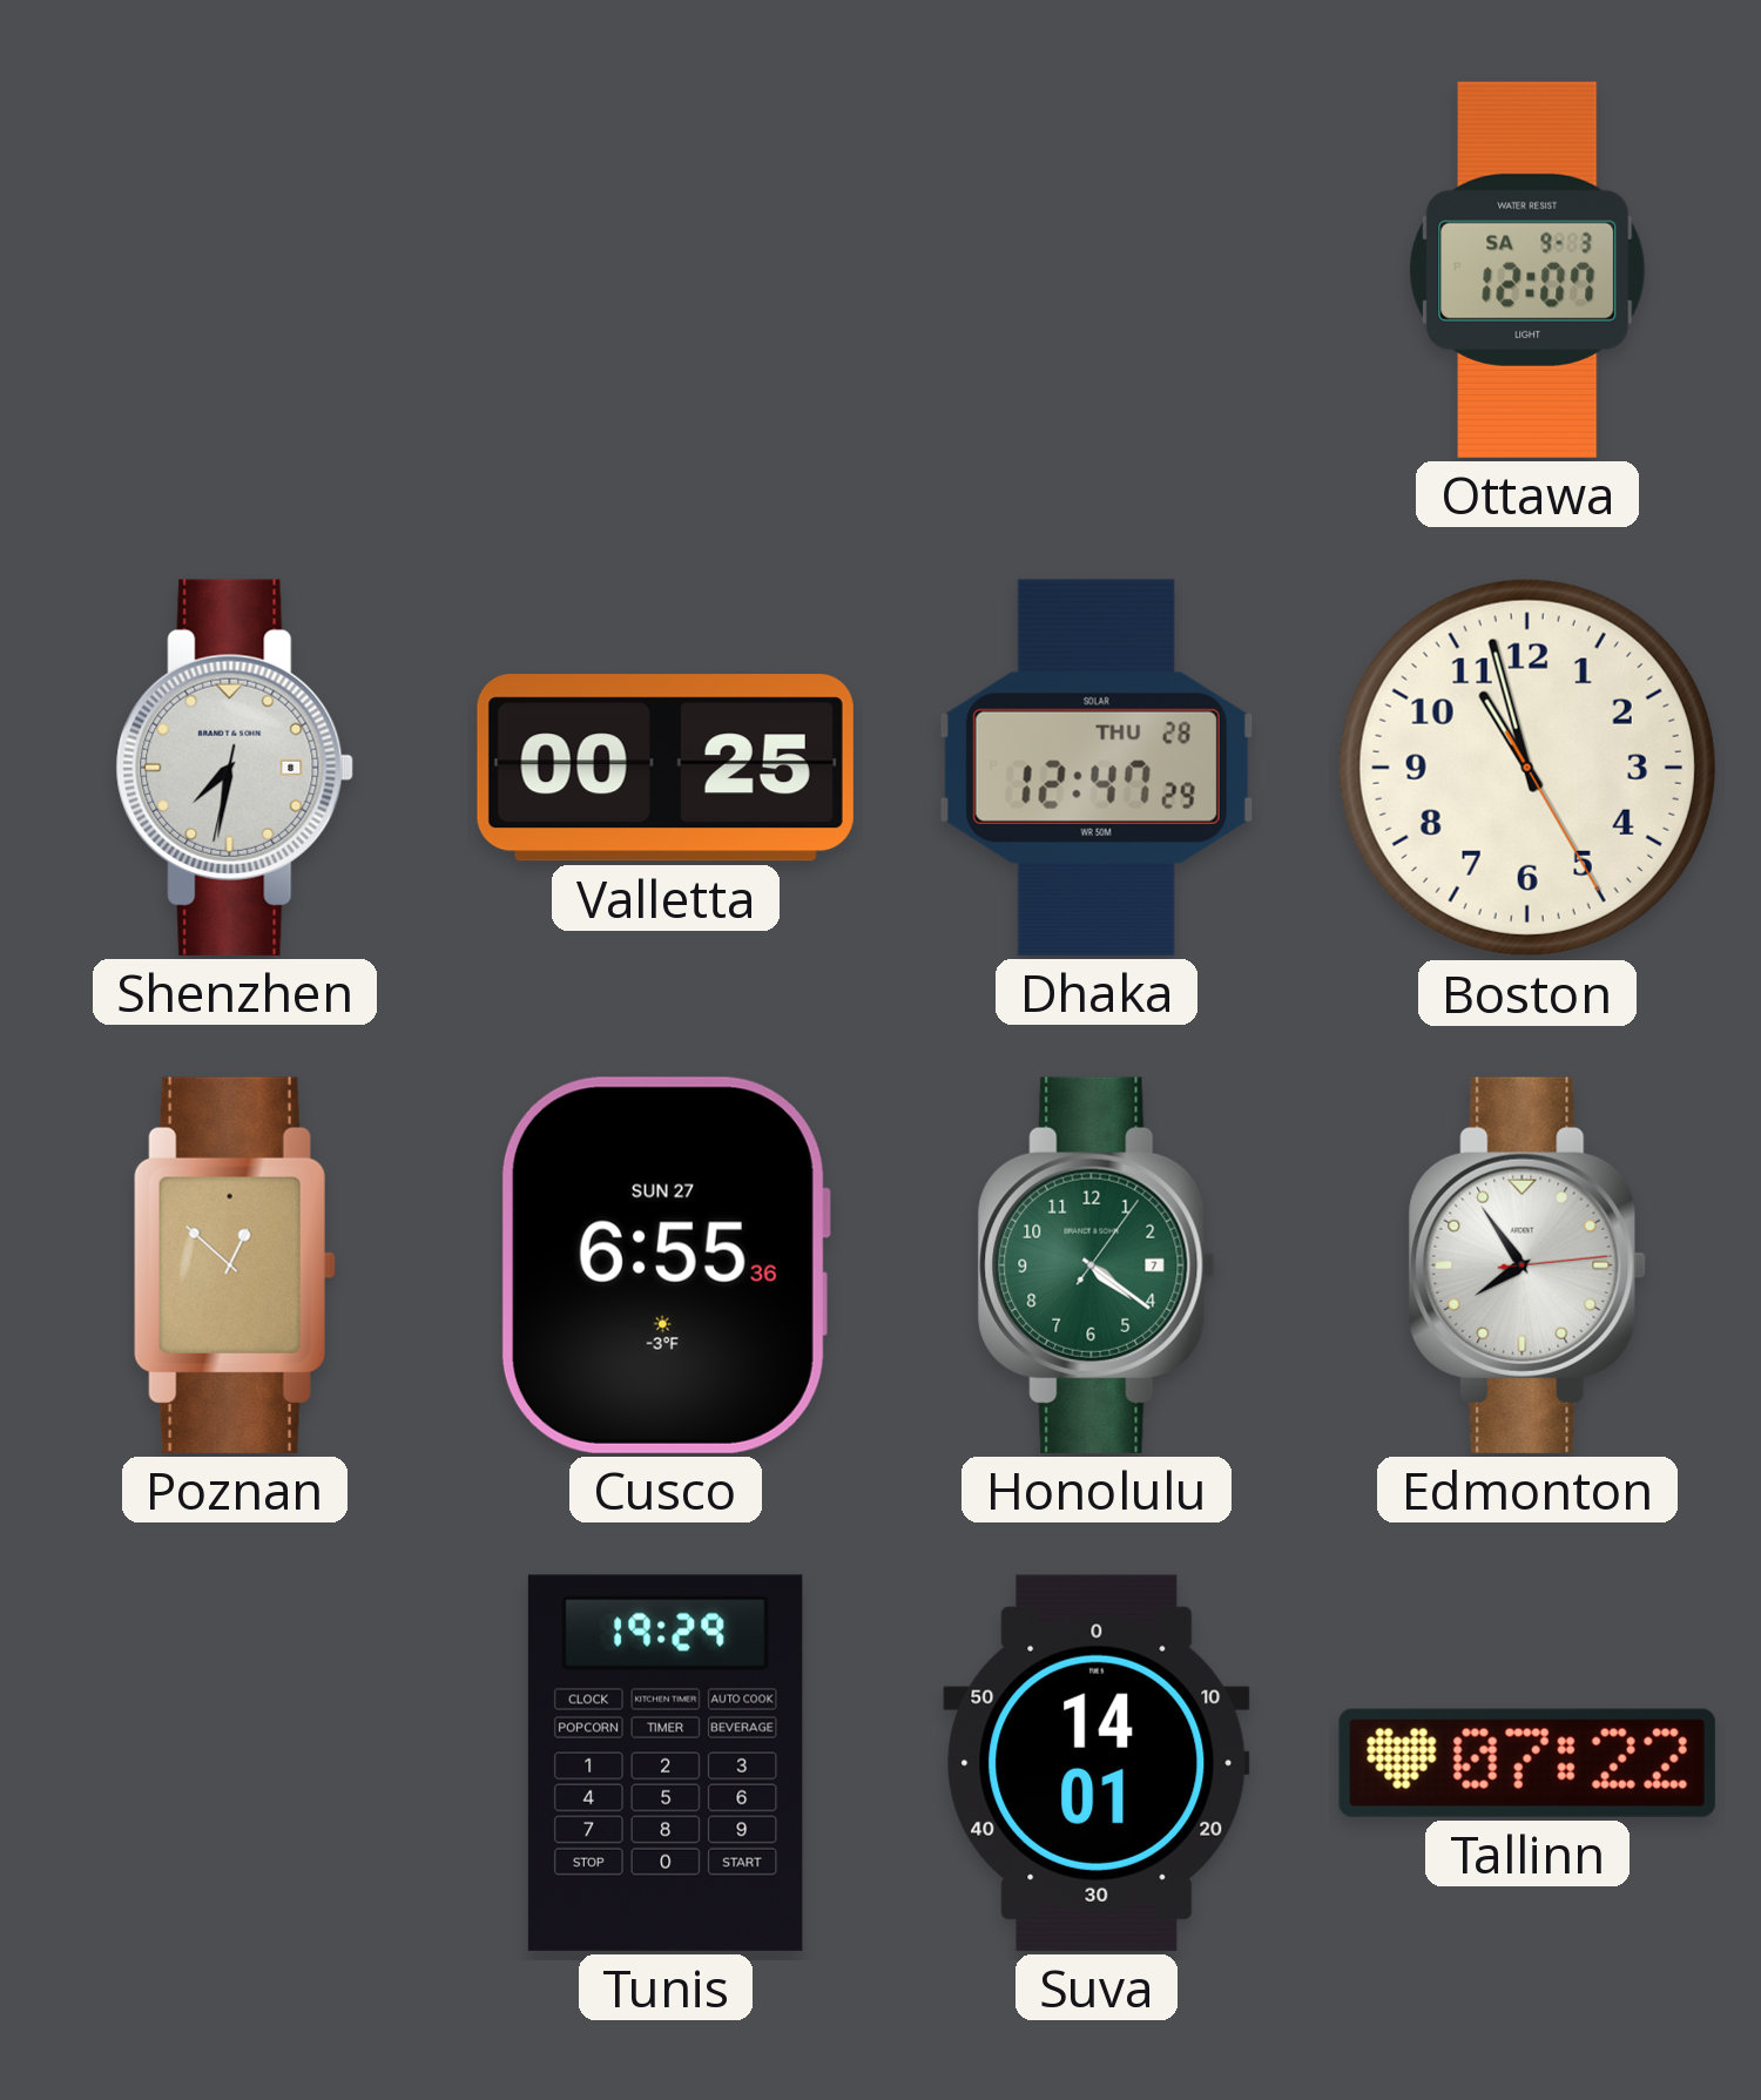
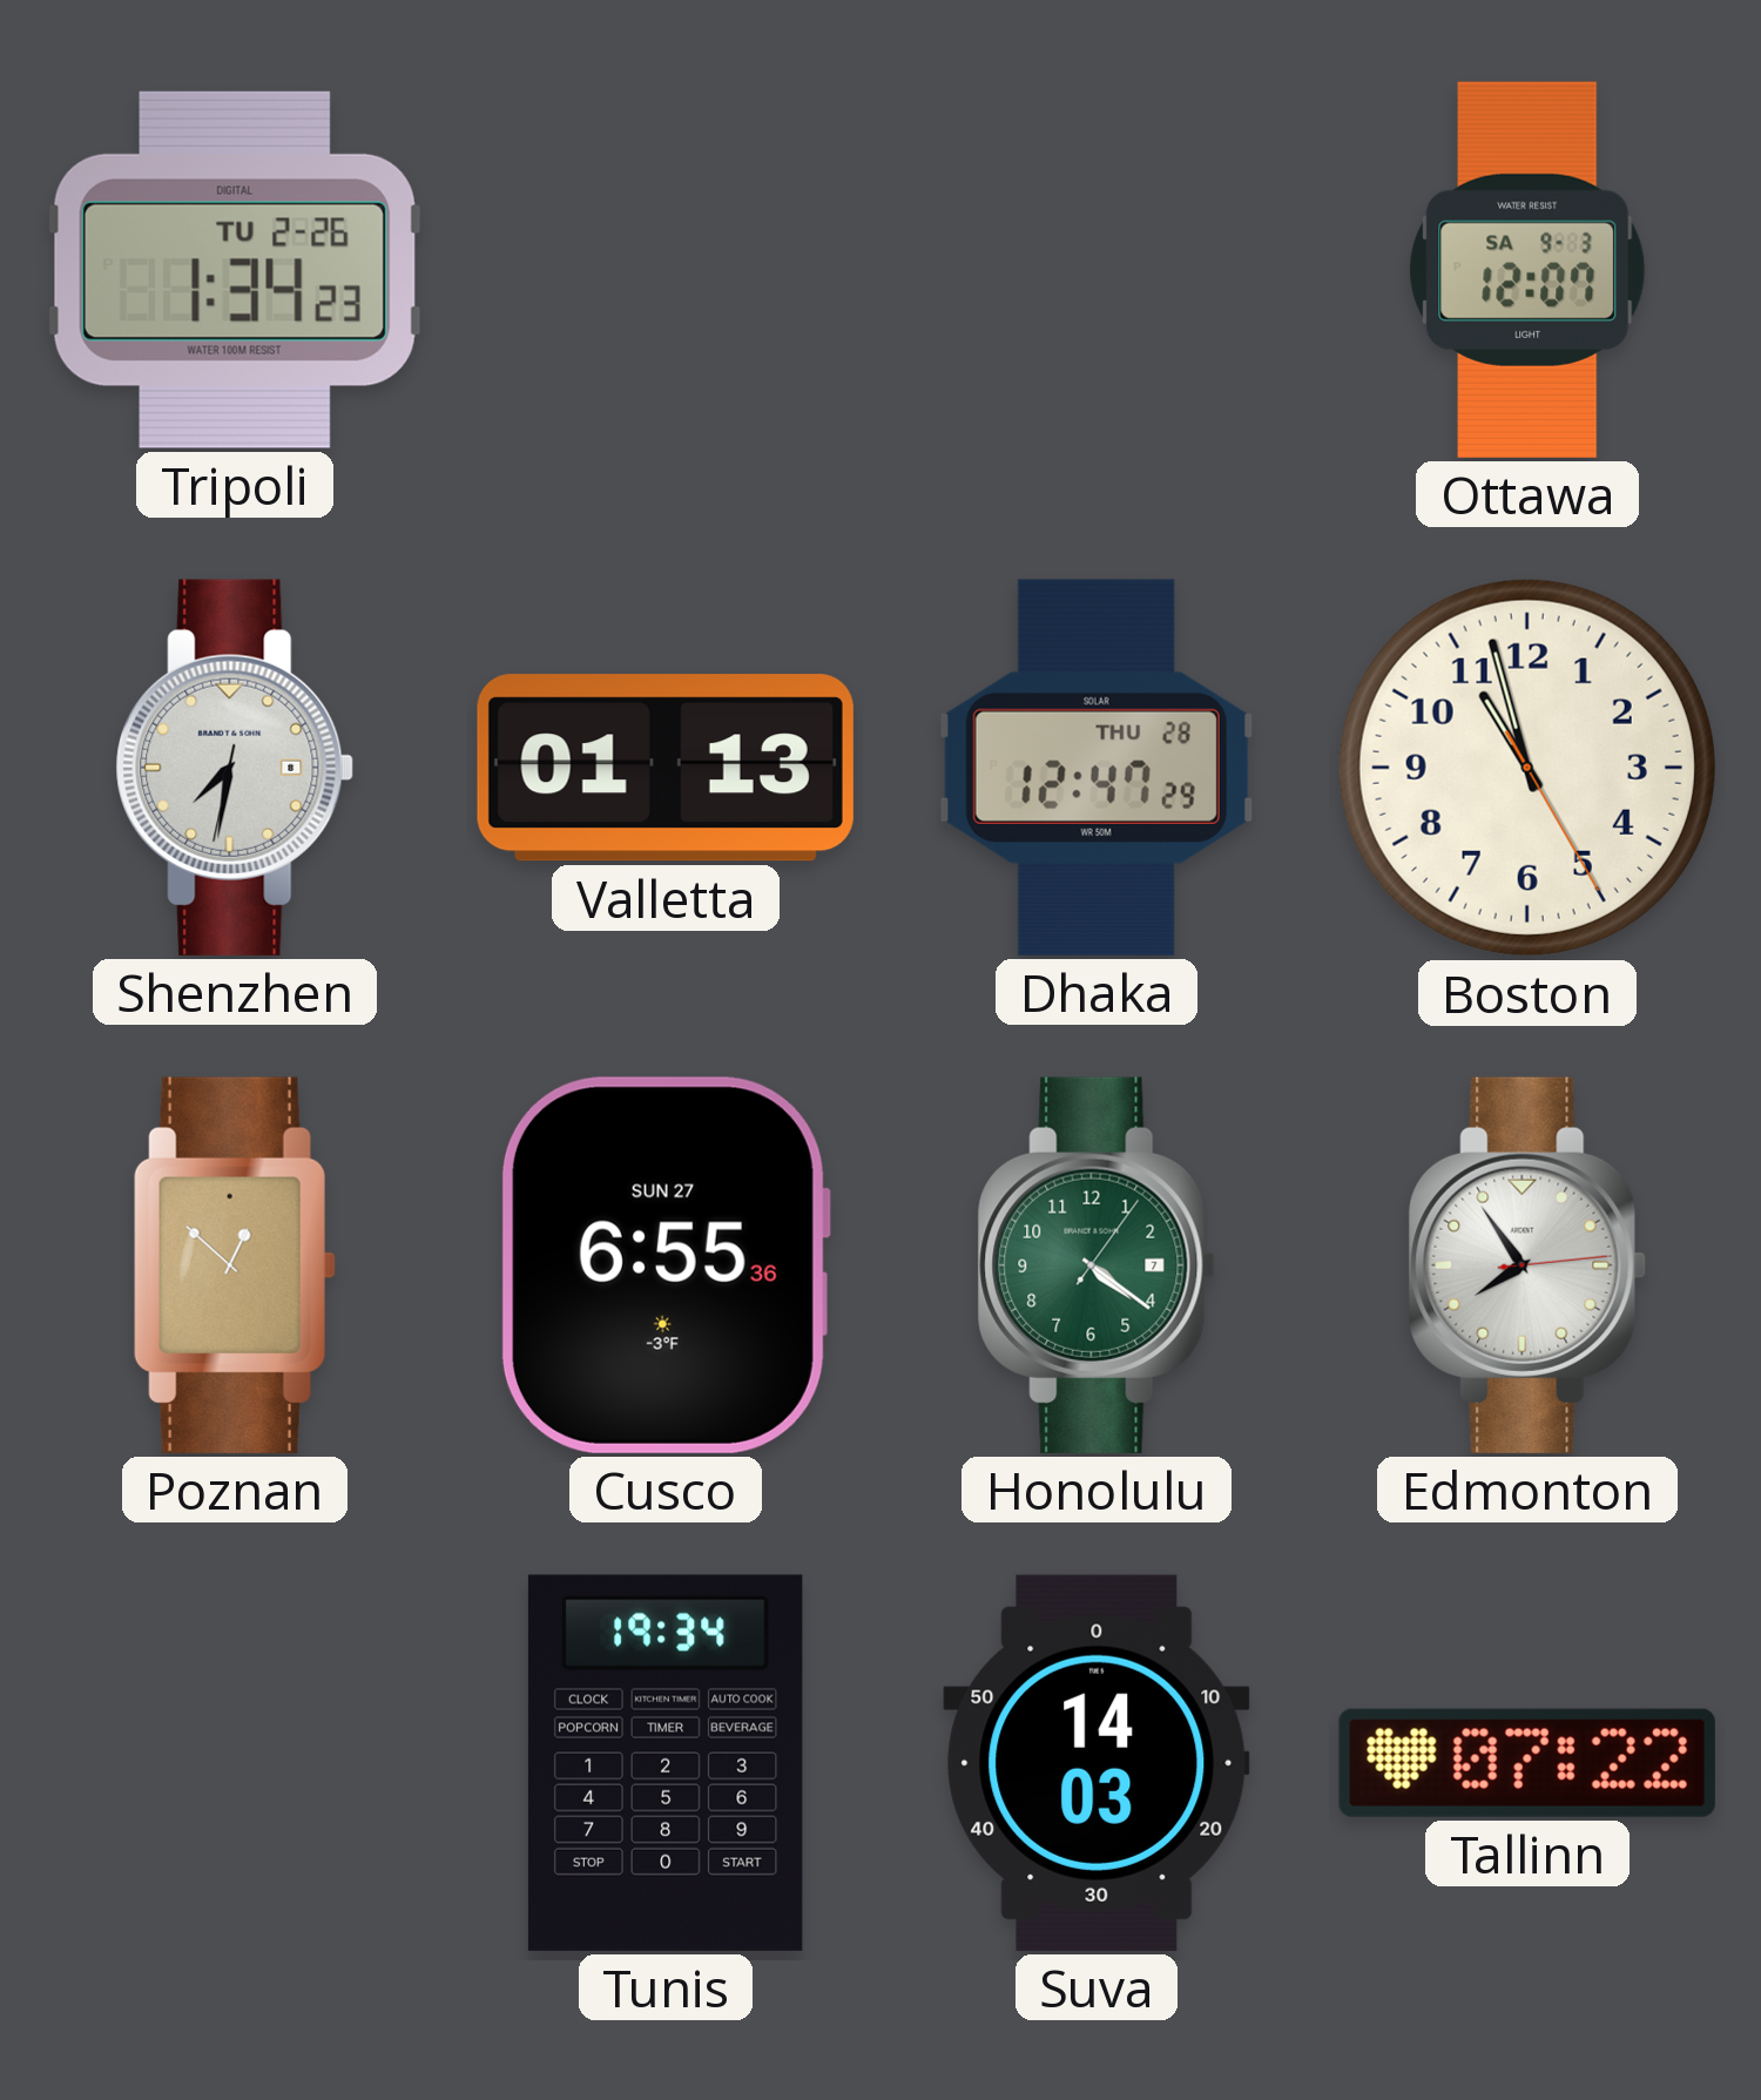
Tripoli: none -> 1:34
Valletta: 00:25 -> 01:13
Tunis: 19:29 -> 19:34
Suva: 14:01 -> 14:03
